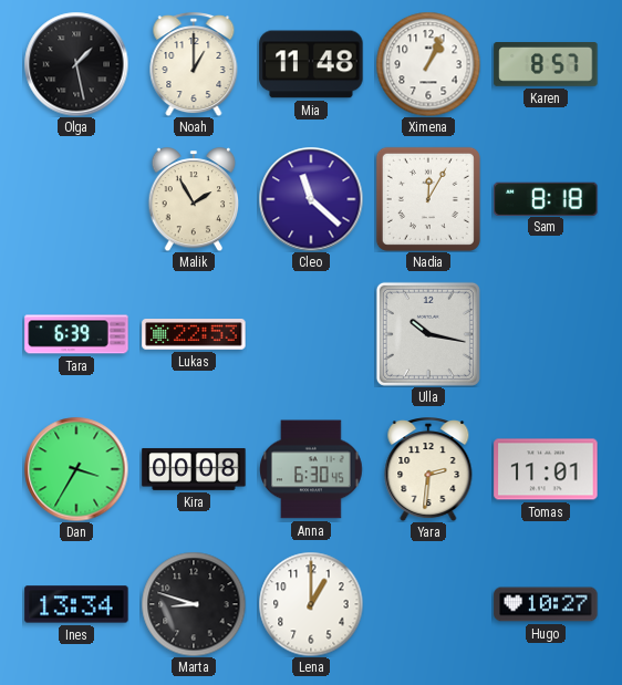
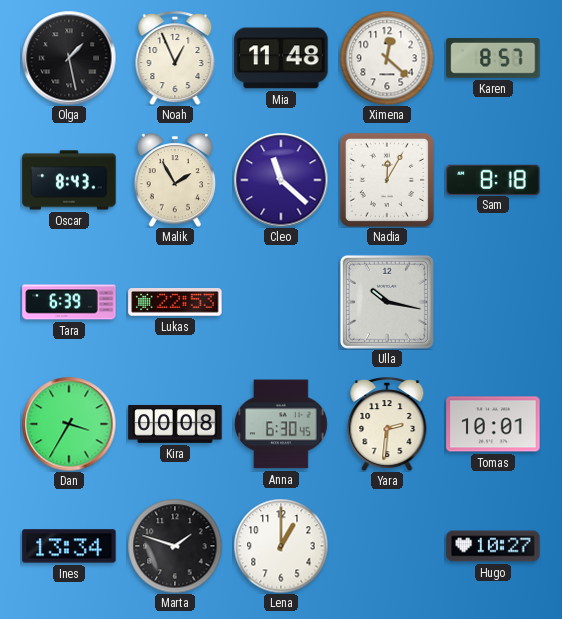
Noah: 1:00 -> 12:56
Ximena: 1:04 -> 12:22
Oscar: none -> 8:43
Tomas: 11:01 -> 10:01
Marta: 8:48 -> 1:48
